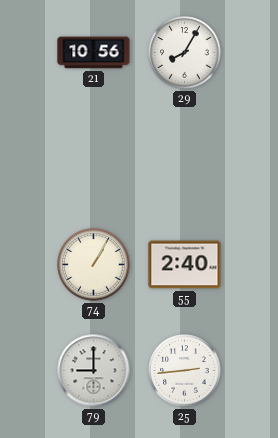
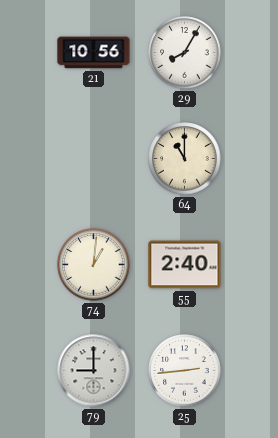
64: none -> 11:00
74: 1:05 -> 1:01
